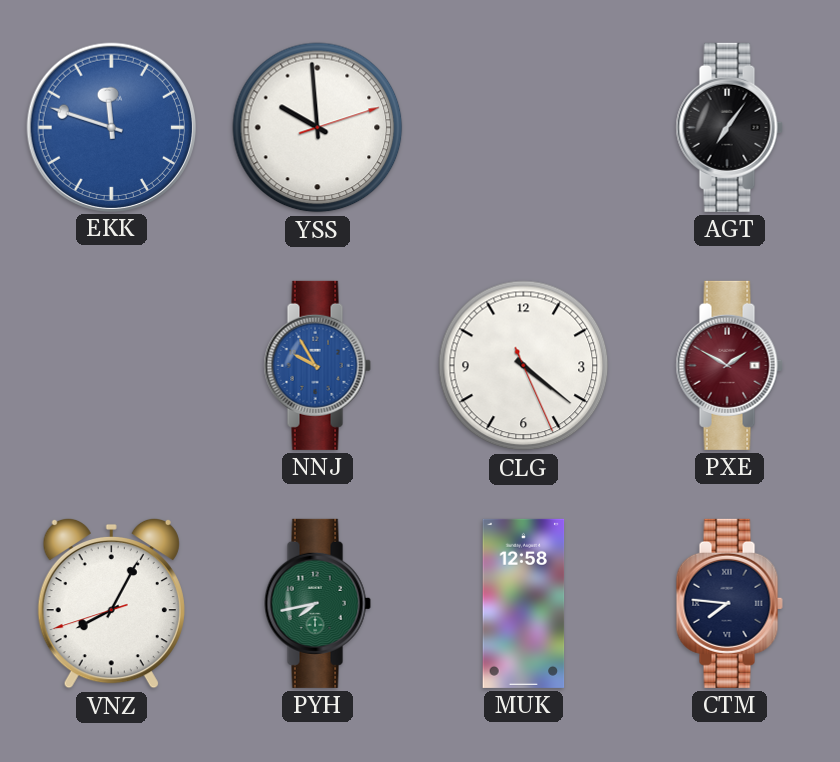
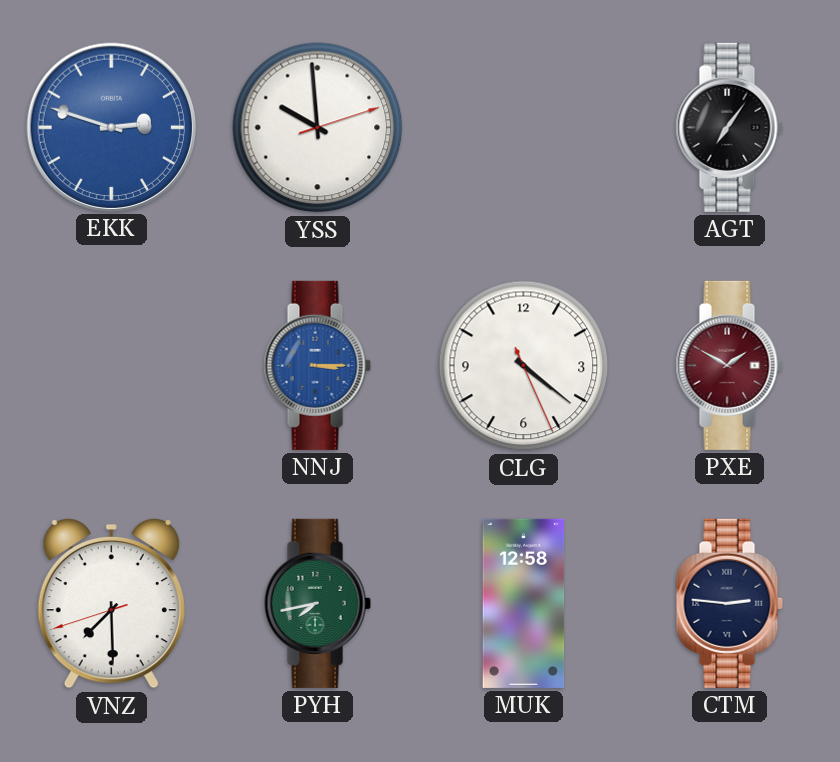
EKK: 11:48 -> 2:48
NNJ: 9:55 -> 3:15
VNZ: 8:04 -> 7:29
CTM: 7:46 -> 2:46
